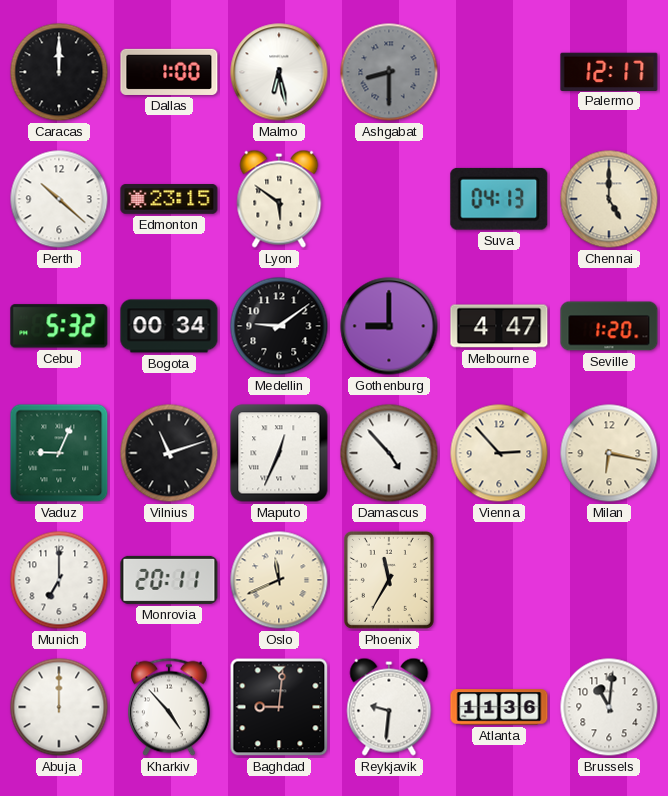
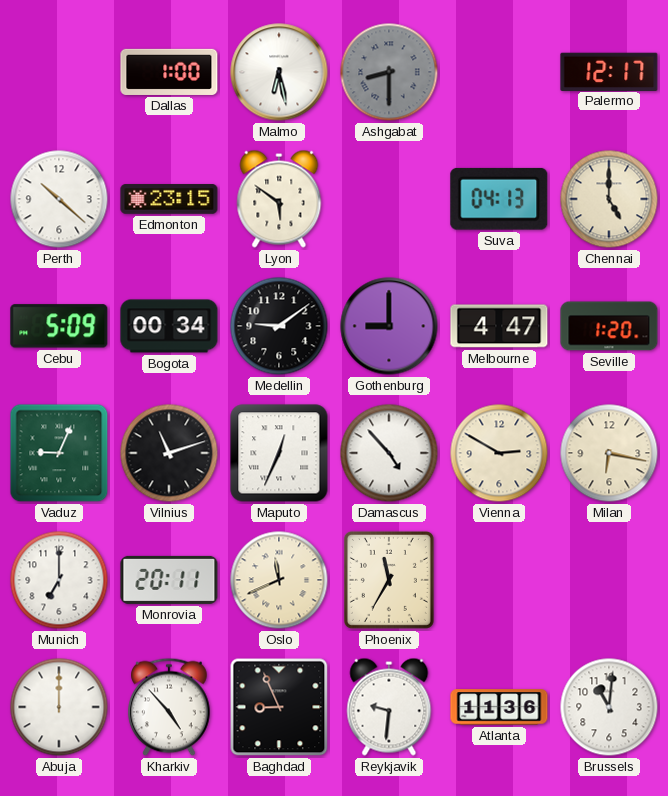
Caracas: 12:00 -> none
Cebu: 5:32 -> 5:09
Vienna: 2:53 -> 2:50
Baghdad: 9:01 -> 8:56
